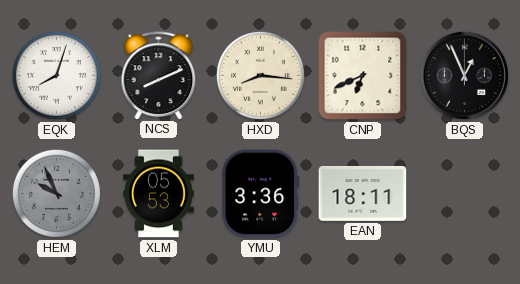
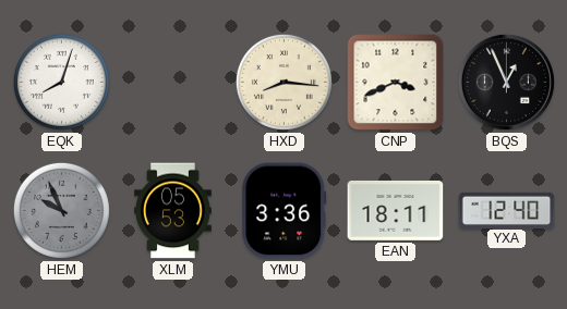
NCS: 8:11 -> none
CNP: 6:41 -> 3:41
YXA: none -> 12:40
